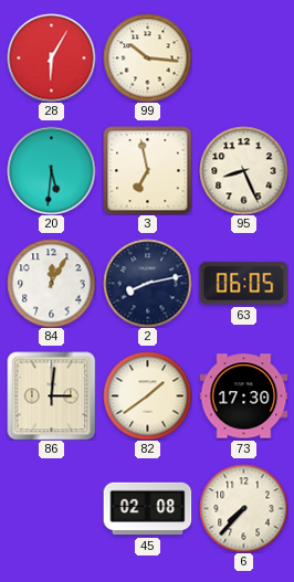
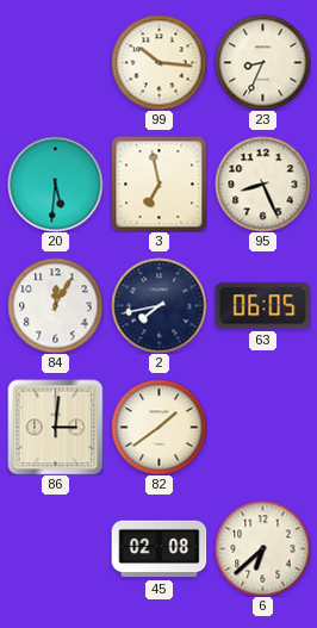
28: 6:05 -> none
23: none -> 8:34
2: 8:13 -> 7:43
73: 17:30 -> none
6: 7:37 -> 6:38
